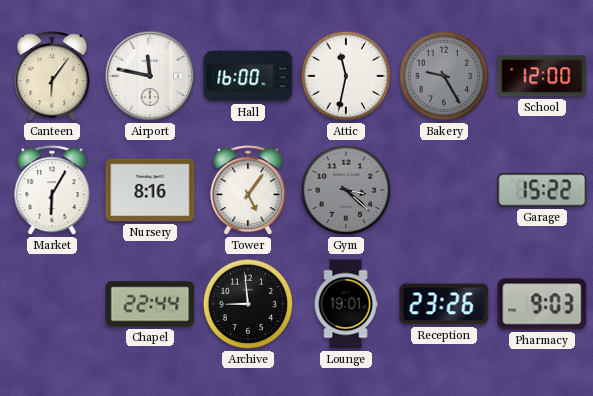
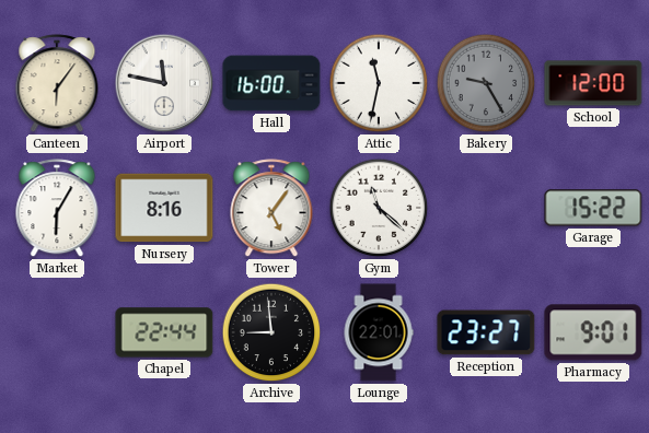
Gym: 3:22 -> 11:22
Gym dial: grey -> white
Lounge: 19:01 -> 22:01
Reception: 23:26 -> 23:27
Pharmacy: 9:03 -> 9:01
